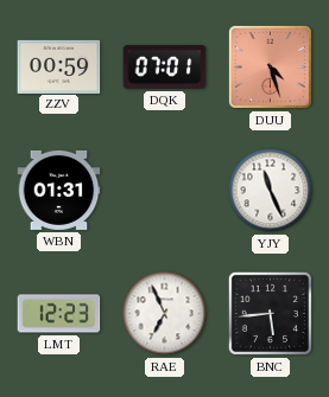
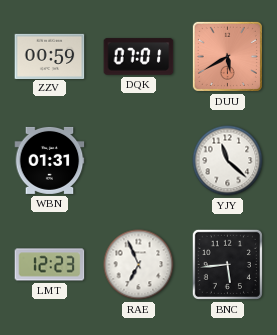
DUU: 4:27 -> 5:40
YJY: 11:26 -> 11:22
